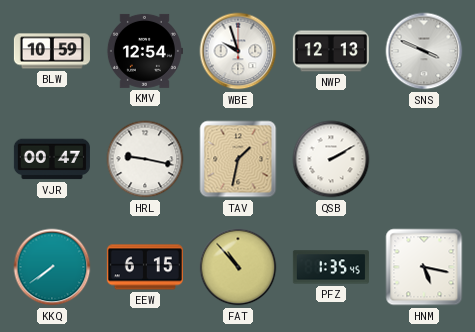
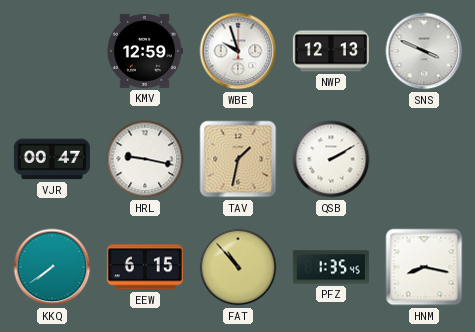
BLW: 10:59 -> none
KMV: 12:54 -> 12:59
HNM: 5:17 -> 8:17
